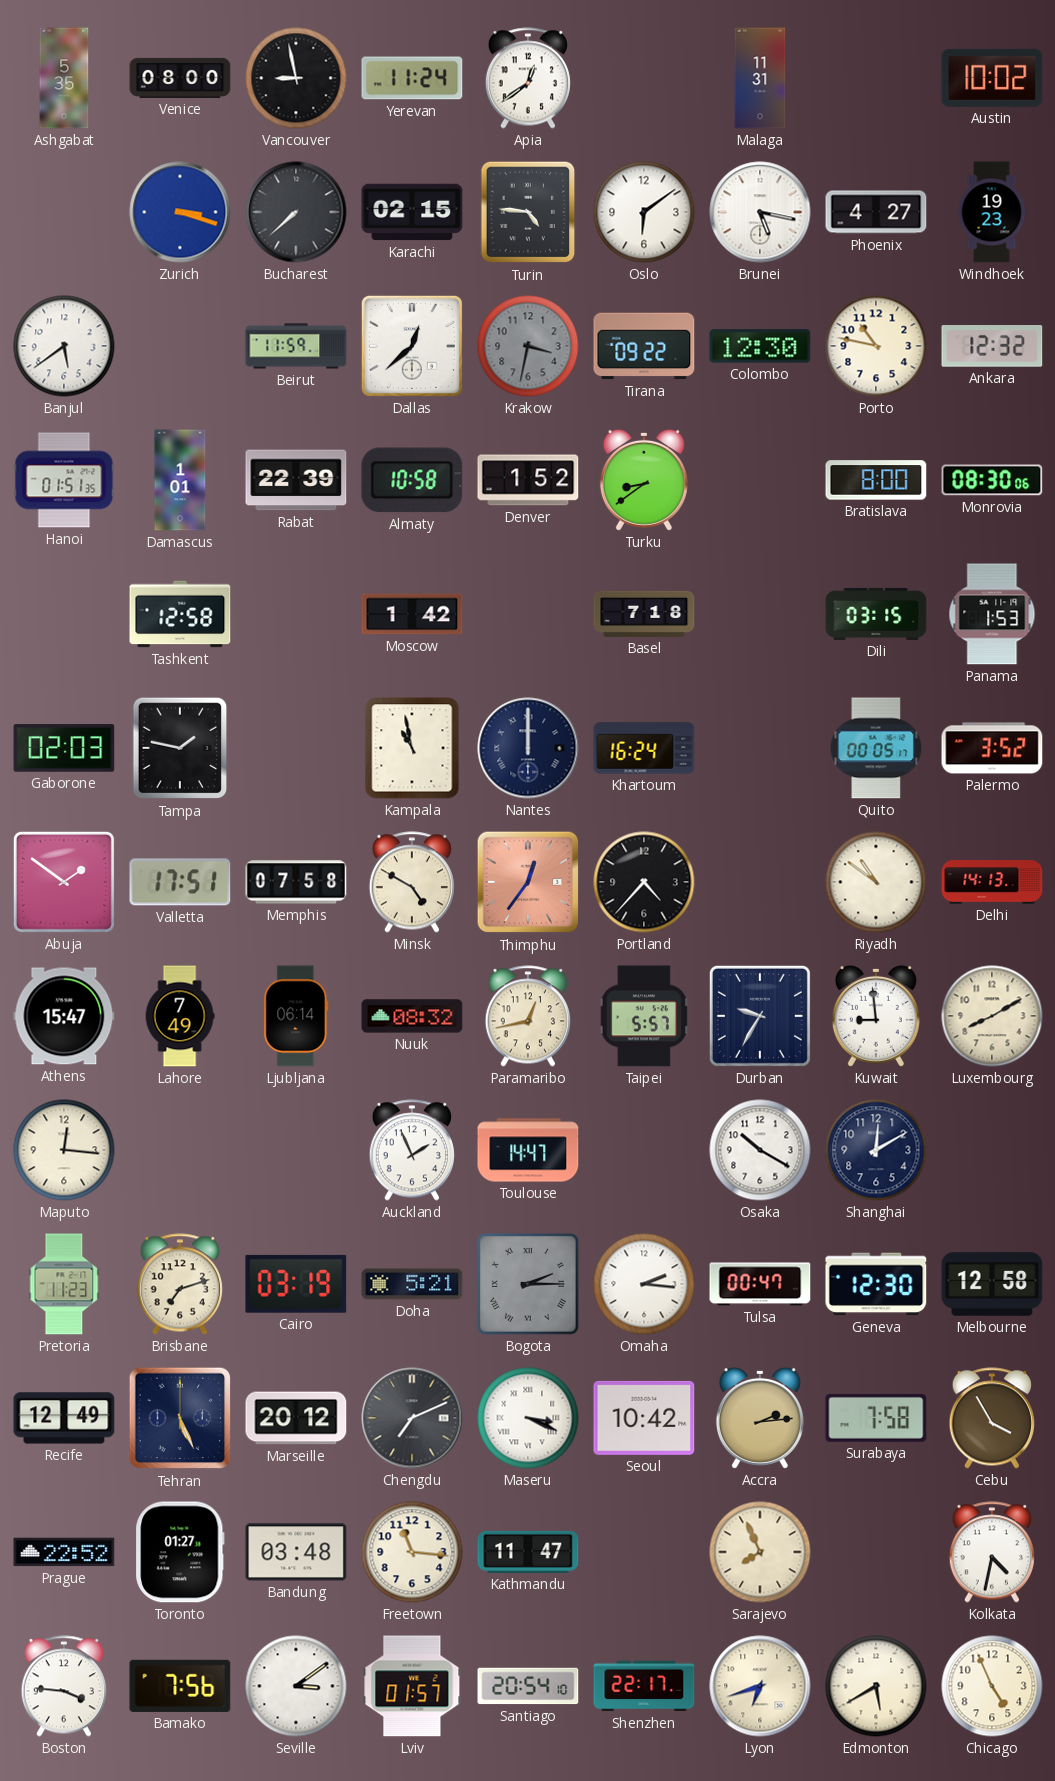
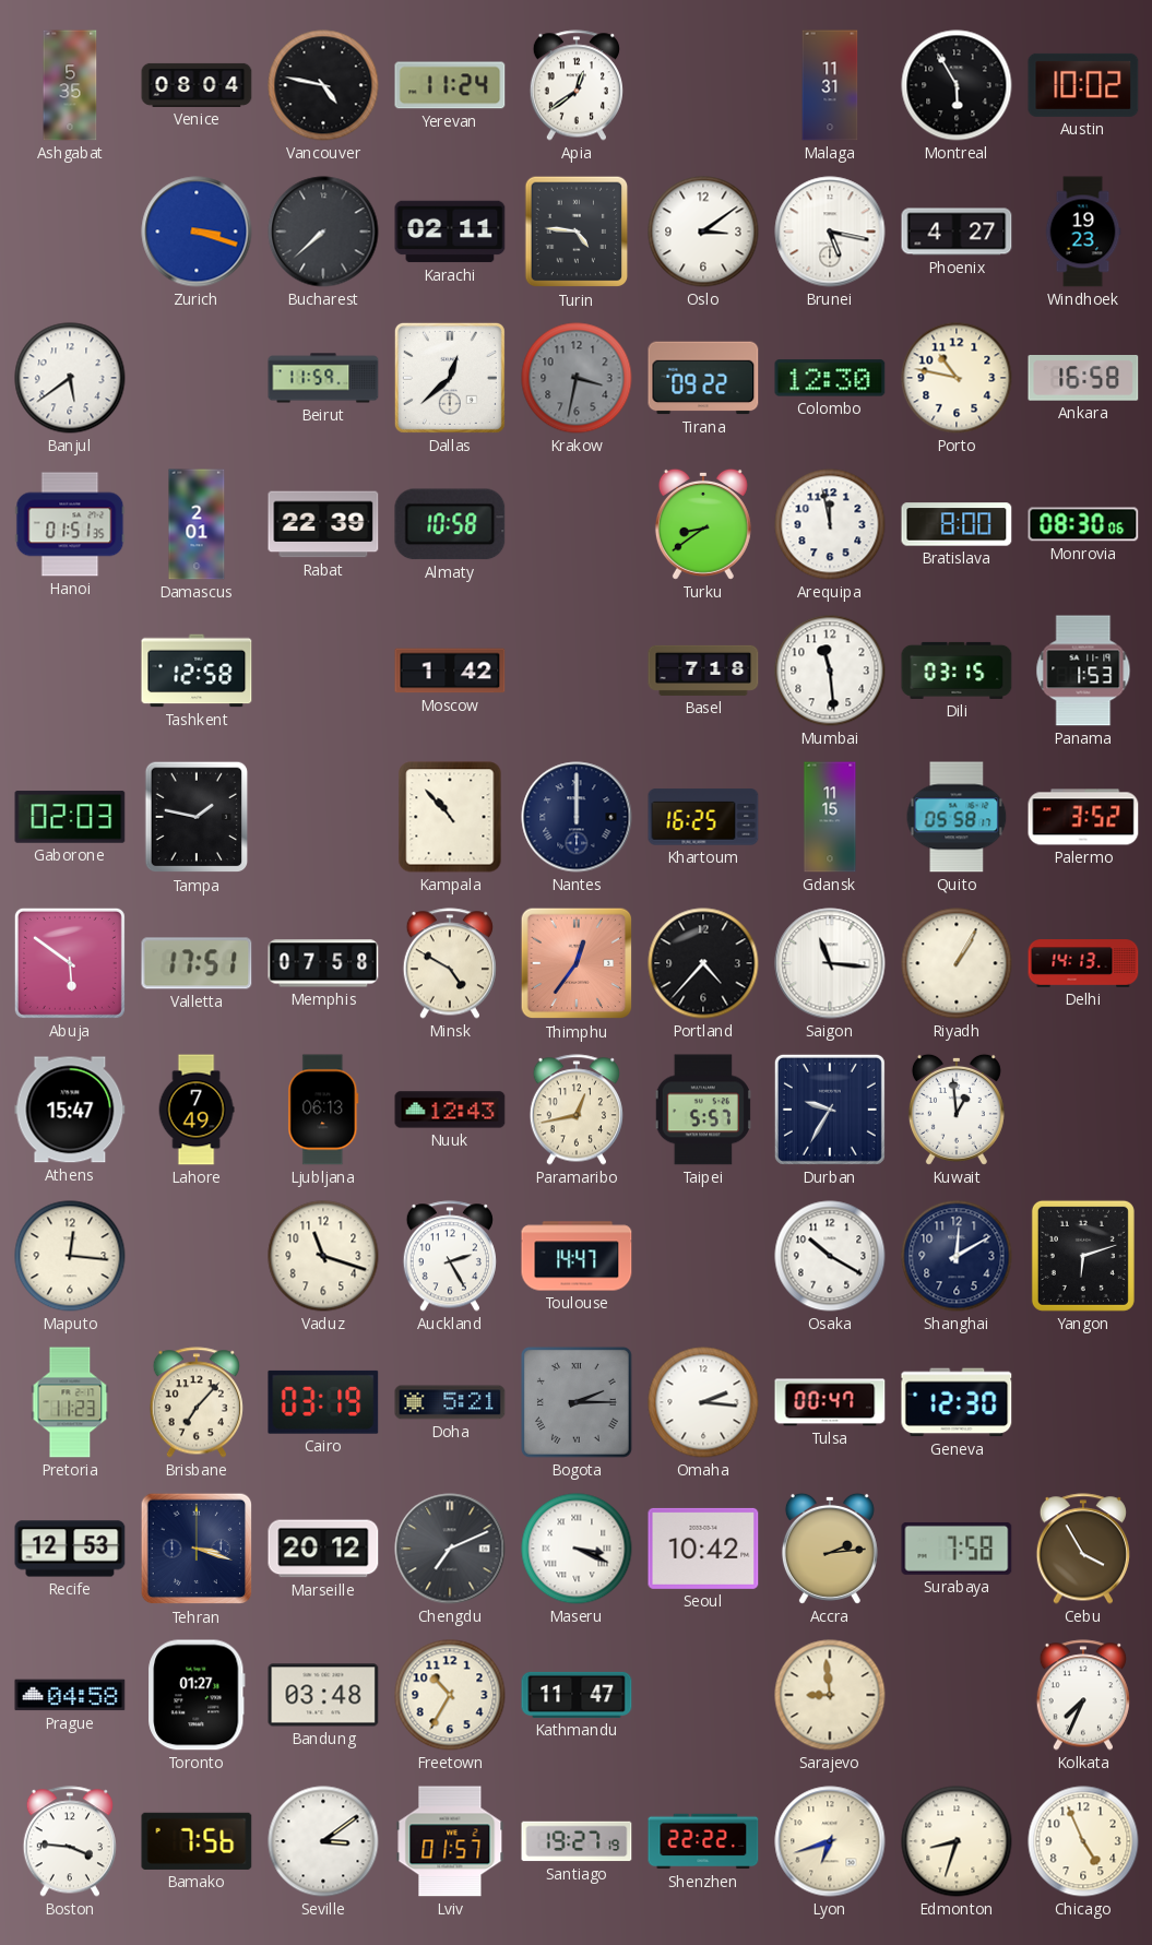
Venice: 08:00 -> 08:04
Vancouver: 8:58 -> 4:47
Montreal: none -> 5:55
Karachi: 02:15 -> 02:11
Oslo: 6:09 -> 3:09
Ankara: 12:32 -> 16:58
Damascus: 1:01 -> 2:01
Denver: 1:52 -> none
Arequipa: none -> 11:58
Mumbai: none -> 11:29
Kampala: 10:58 -> 10:53
Khartoum: 16:24 -> 16:25
Gdansk: none -> 11:15
Quito: 00:05 -> 05:58
Abuja: 1:51 -> 5:51
Saigon: none -> 11:16
Riyadh: 10:51 -> 1:05
Ljubljana: 06:14 -> 06:13
Nuuk: 08:32 -> 12:43
Kuwait: 8:59 -> 12:59
Luxembourg: 8:10 -> none
Vaduz: none -> 11:18
Auckland: 1:56 -> 2:25
Yangon: none -> 6:12
Brisbane: 7:12 -> 7:07
Melbourne: 12:58 -> none
Recife: 12:49 -> 12:53
Tehran: 5:26 -> 3:18
Prague: 22:52 -> 04:58
Freetown: 11:16 -> 10:35
Sarajevo: 7:56 -> 8:59
Kolkata: 4:32 -> 7:34
Santiago: 20:54 -> 19:27
Shenzhen: 22:17 -> 22:22
Edmonton: 5:40 -> 8:33
